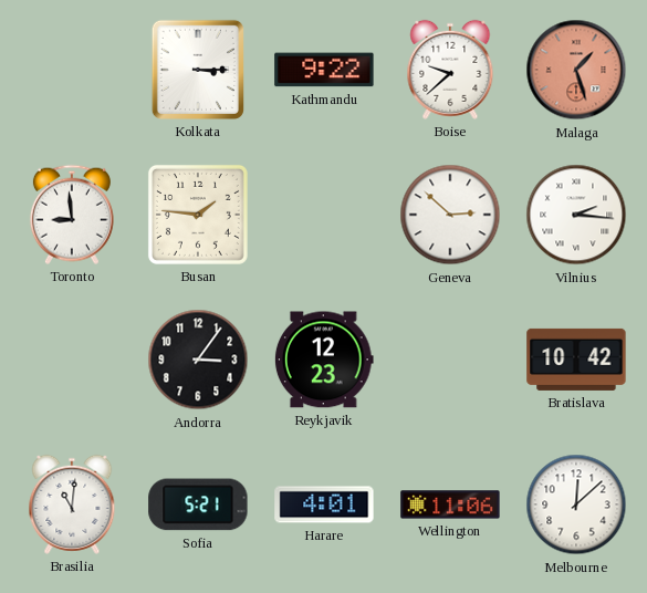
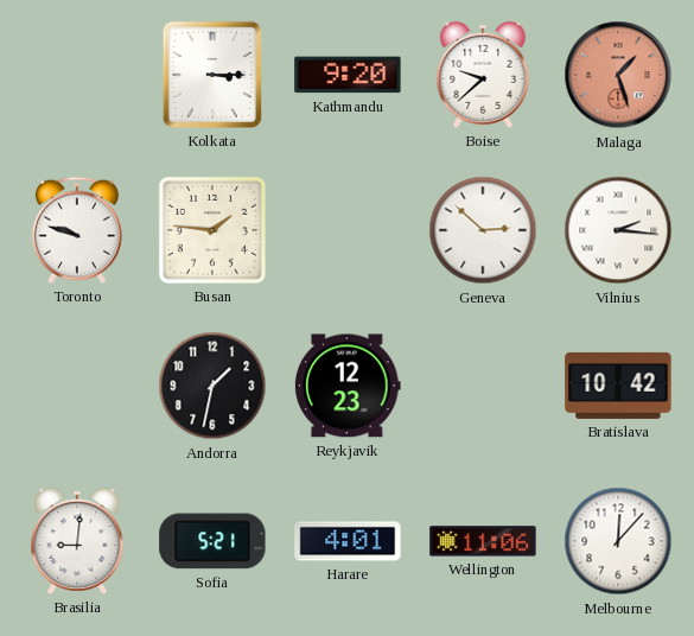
Kathmandu: 9:22 -> 9:20
Toronto: 8:59 -> 9:48
Andorra: 3:06 -> 1:32
Brasilia: 11:01 -> 9:01
Melbourne: 12:08 -> 12:07
